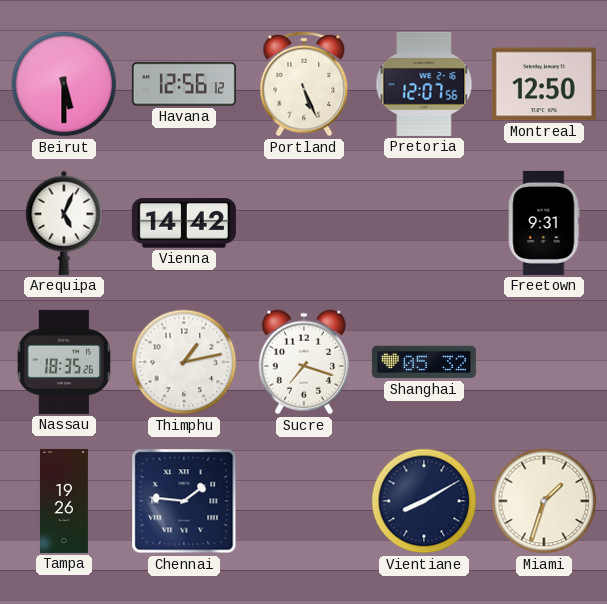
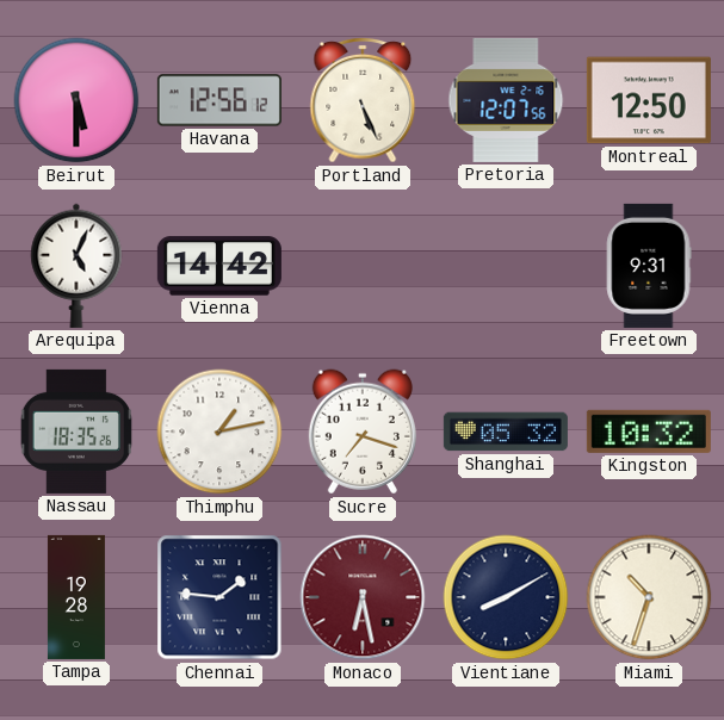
Kingston: none -> 10:32
Tampa: 19:26 -> 19:28
Monaco: none -> 6:28
Miami: 1:33 -> 10:33
